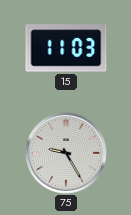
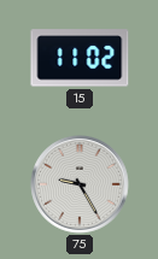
15: 11:03 -> 11:02
